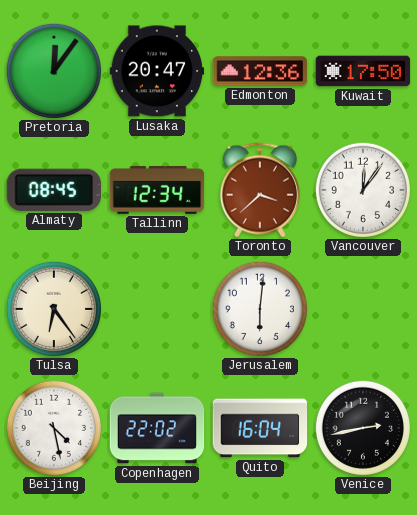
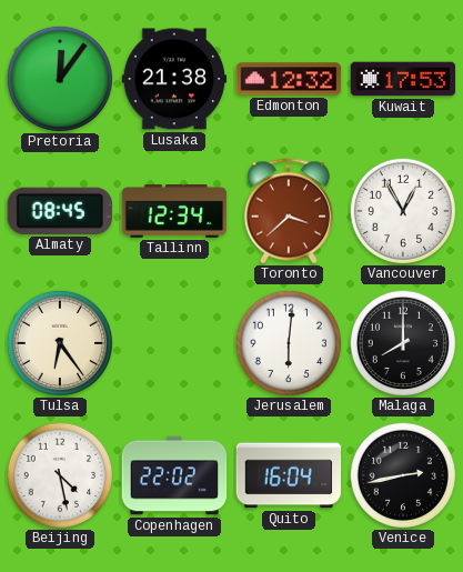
Lusaka: 20:47 -> 21:38
Edmonton: 12:36 -> 12:32
Kuwait: 17:50 -> 17:53
Vancouver: 12:06 -> 12:55
Malaga: none -> 8:00
